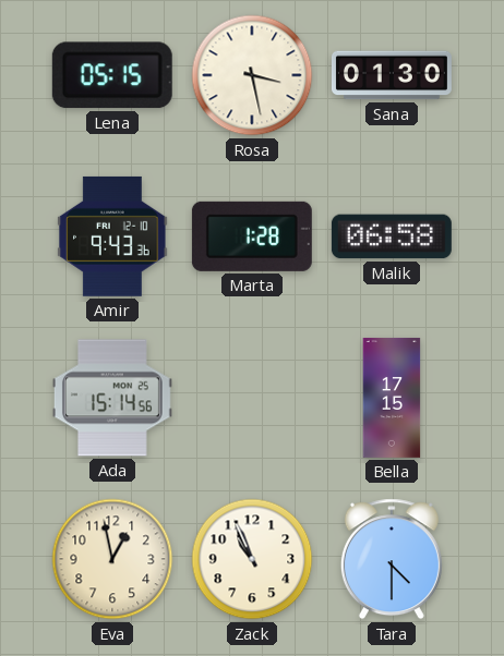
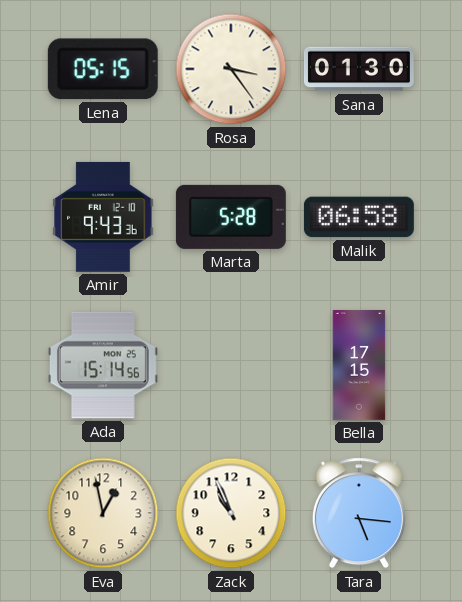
Rosa: 3:28 -> 3:24
Marta: 1:28 -> 5:28
Tara: 4:30 -> 5:16
